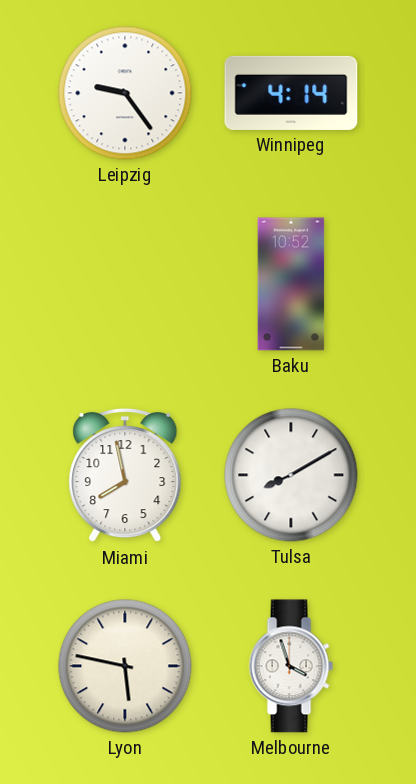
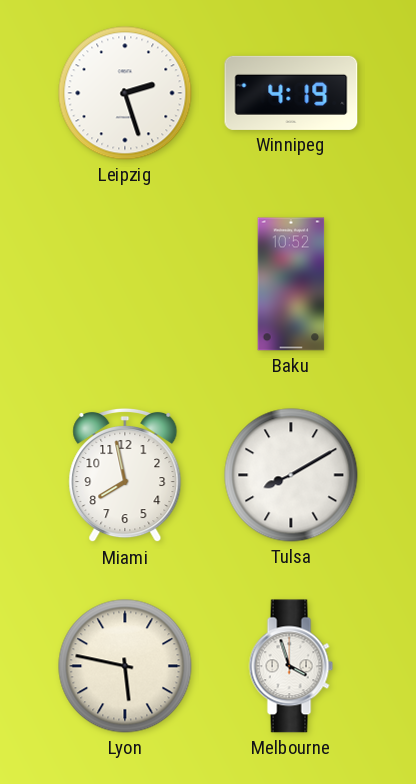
Leipzig: 9:24 -> 2:27
Winnipeg: 4:14 -> 4:19
